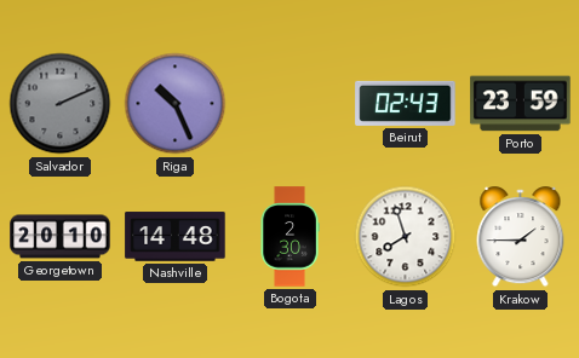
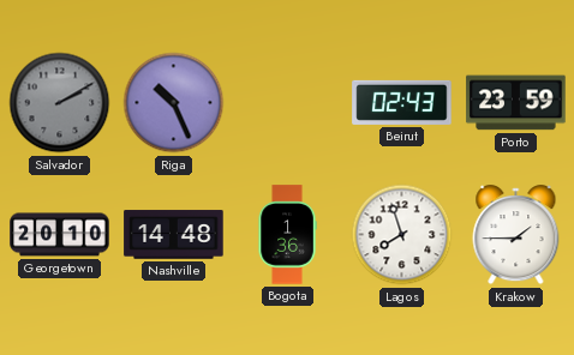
Salvador: 2:11 -> 2:10
Bogota: 2:30 -> 1:36
